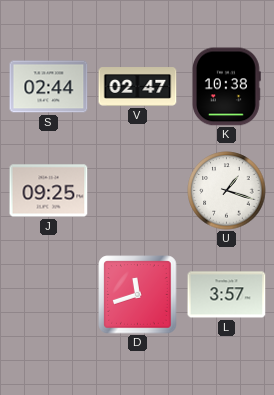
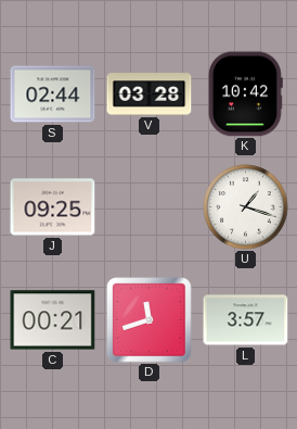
V: 02:47 -> 03:28
K: 10:38 -> 10:42
C: none -> 00:21
